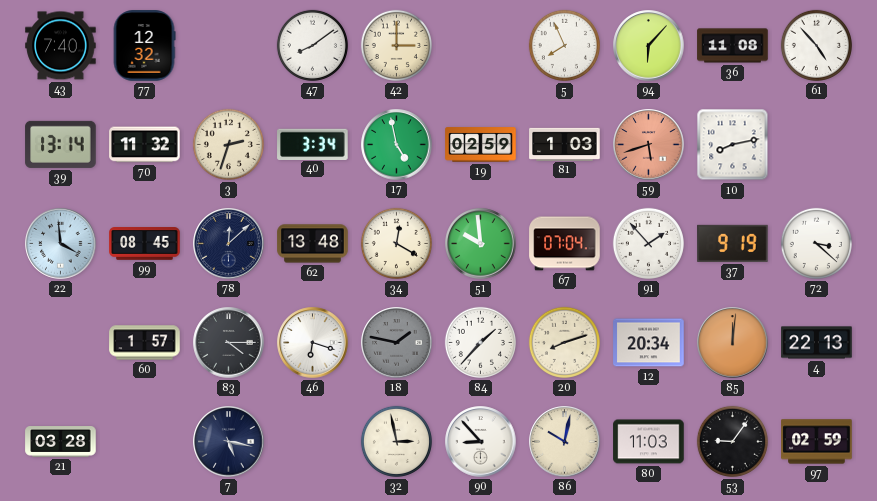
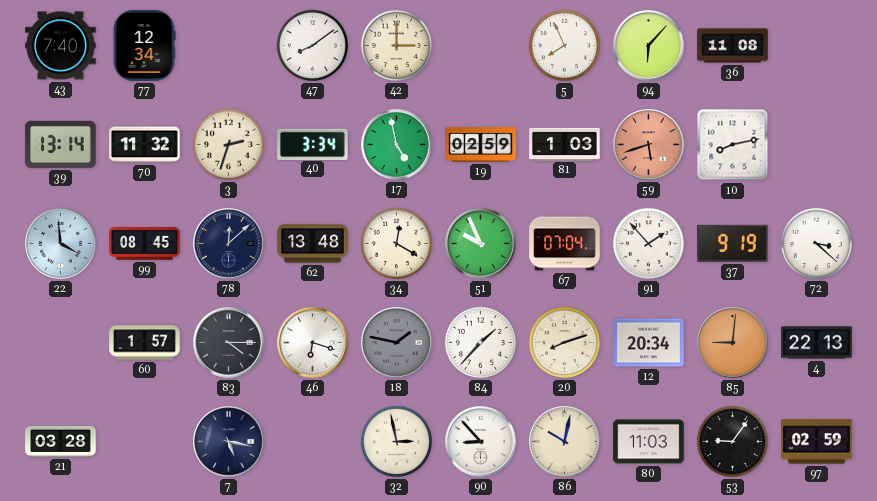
77: 12:32 -> 12:34
61: 4:53 -> none
51: 9:59 -> 9:56
85: 12:01 -> 9:01
